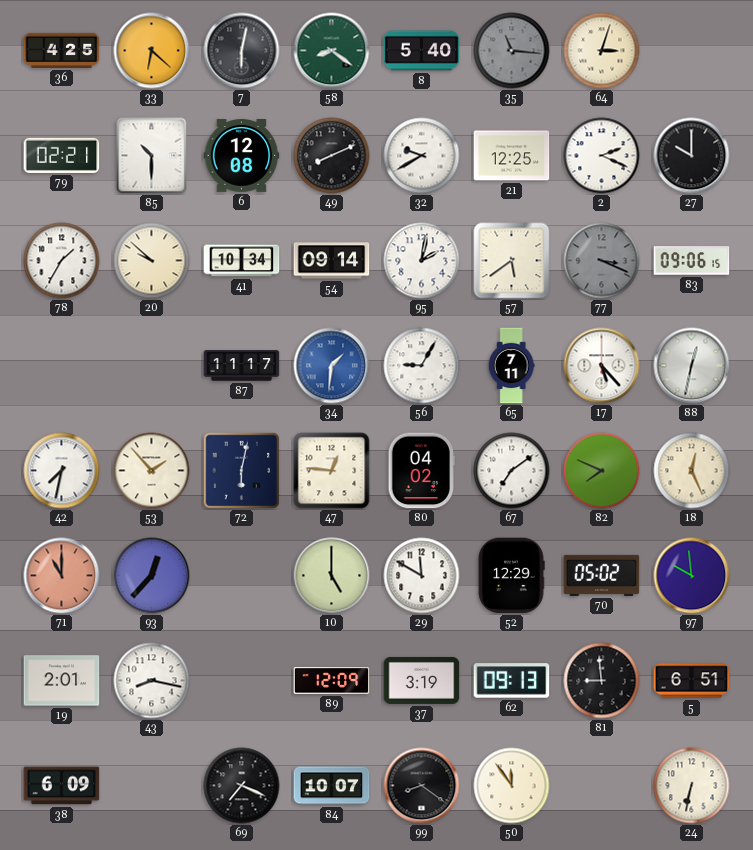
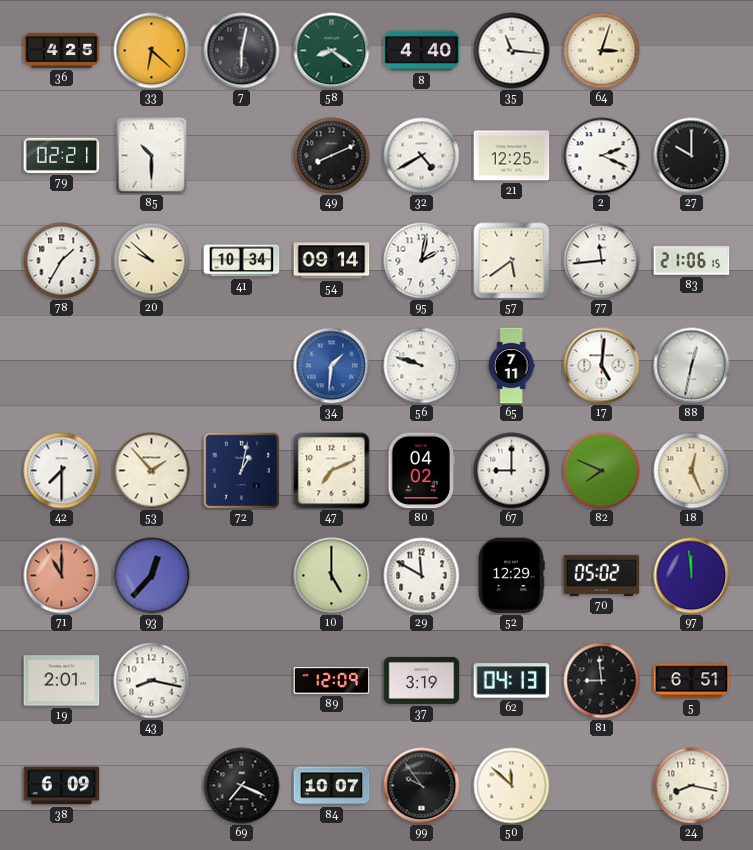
8: 5:40 -> 4:40
35 dial: grey -> white
6: 12:08 -> none
32: 9:40 -> 4:40
77: 3:19 -> 11:44
77 dial: grey -> white
83: 09:06 -> 21:06
87: 11:17 -> none
56: 9:05 -> 9:48
17: 5:23 -> 5:01
42: 7:32 -> 7:30
72: 6:02 -> 1:02
47: 12:46 -> 7:11
67: 7:09 -> 9:00
97: 9:59 -> 11:59
62: 09:13 -> 04:13
99: 8:21 -> 9:54
50: 11:54 -> 11:52
24: 6:32 -> 8:17
